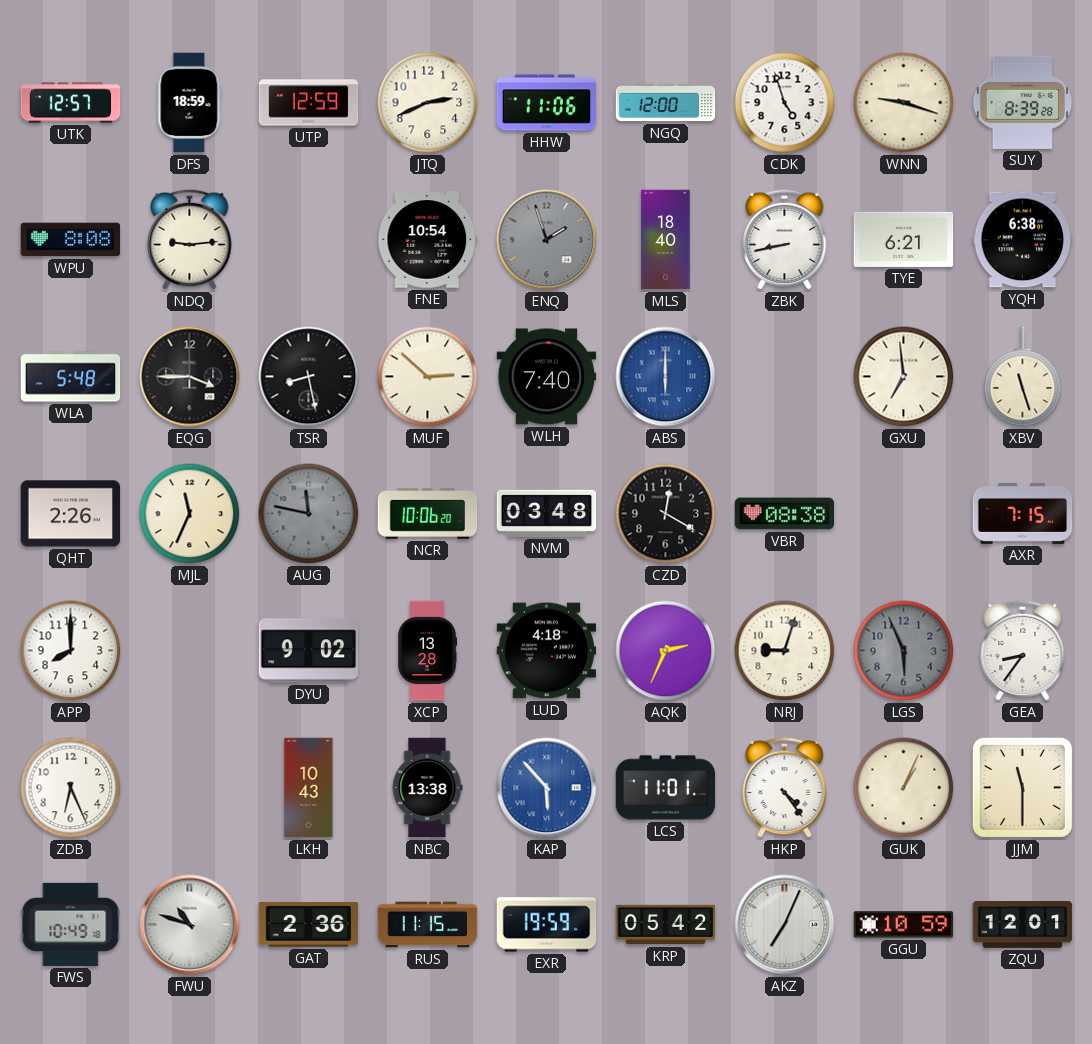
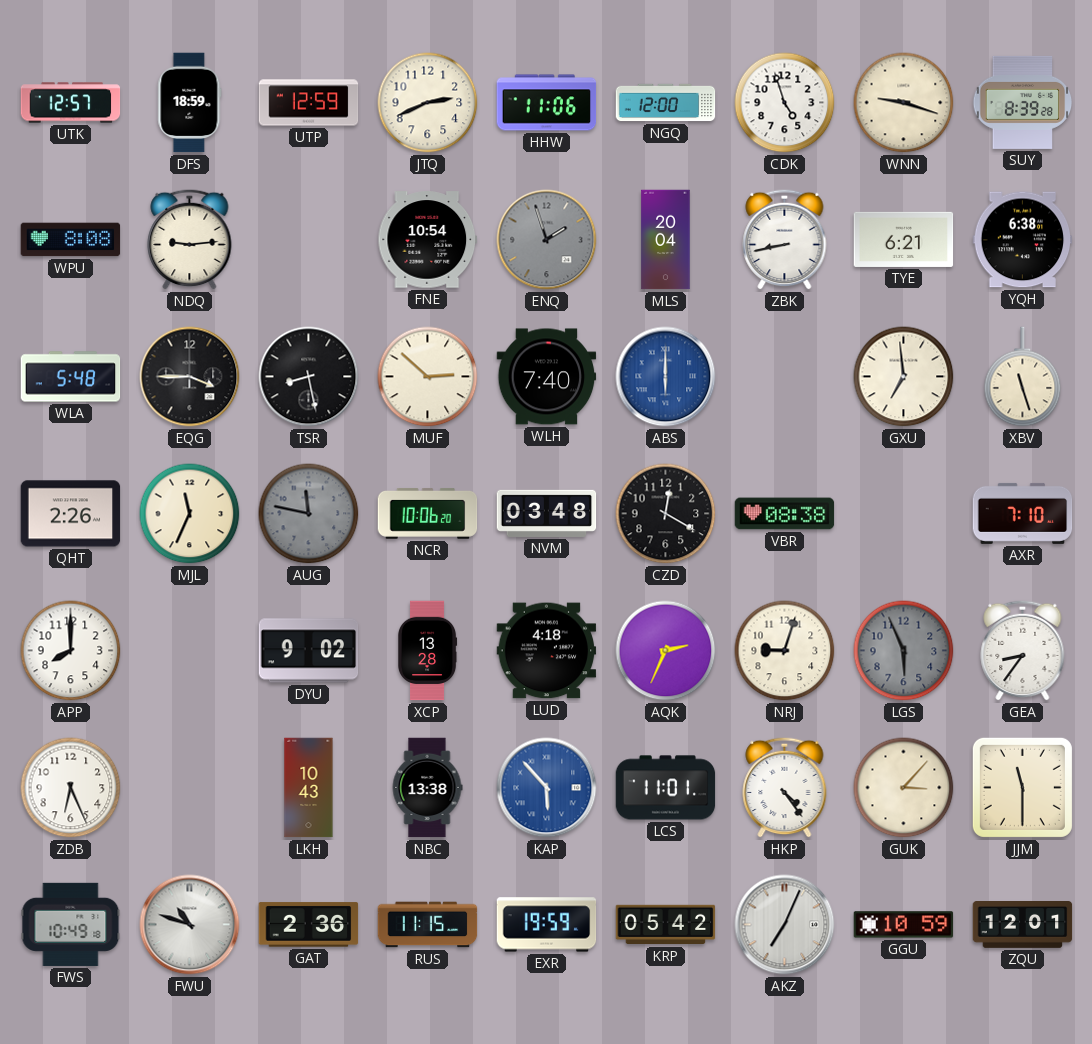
MLS: 18:40 -> 20:04
AXR: 7:15 -> 7:10
GUK: 1:04 -> 3:07
